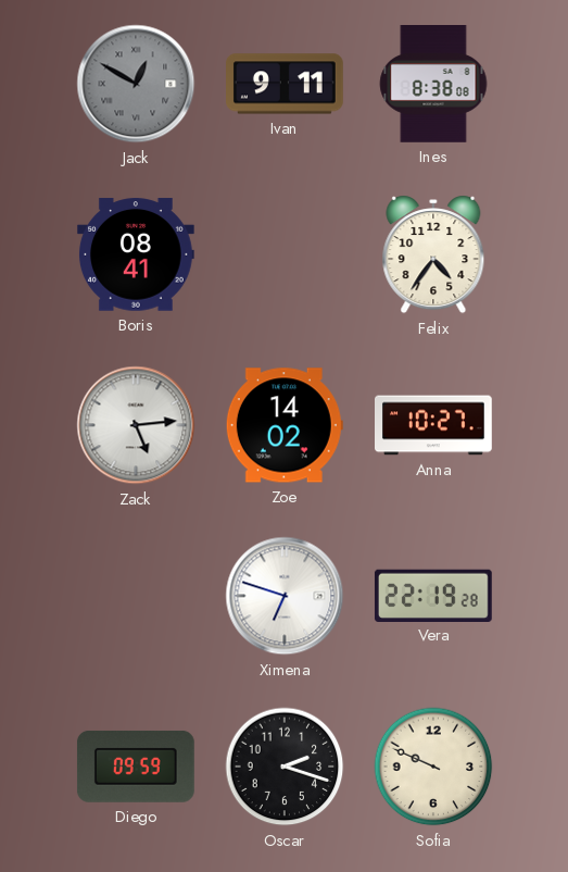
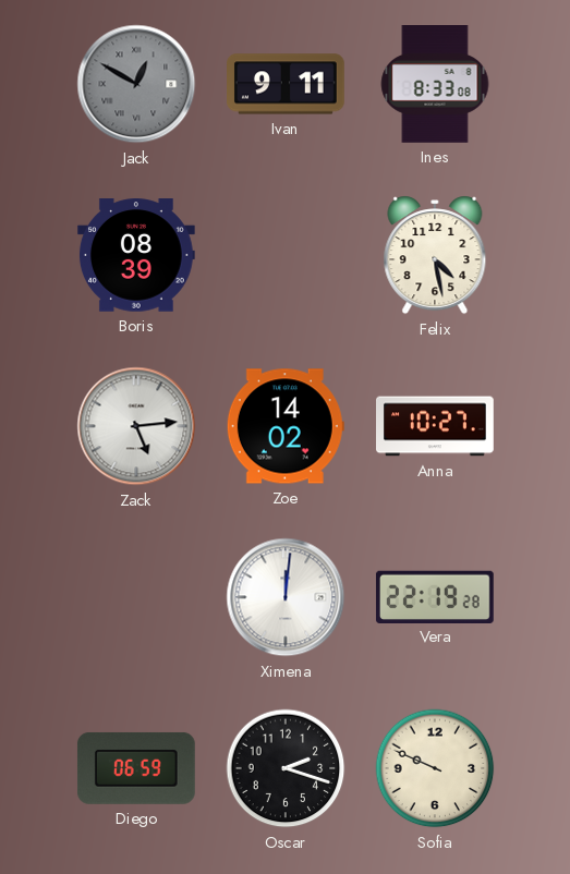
Ines: 8:38 -> 8:33
Boris: 08:41 -> 08:39
Felix: 4:36 -> 4:28
Ximena: 6:48 -> 12:01
Diego: 09:59 -> 06:59
